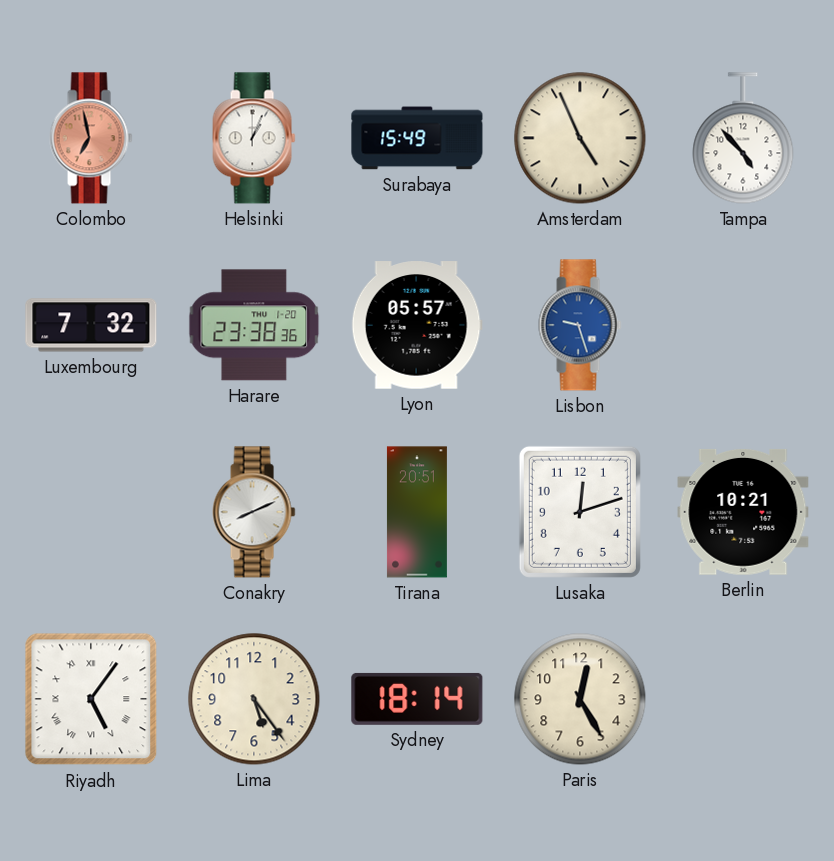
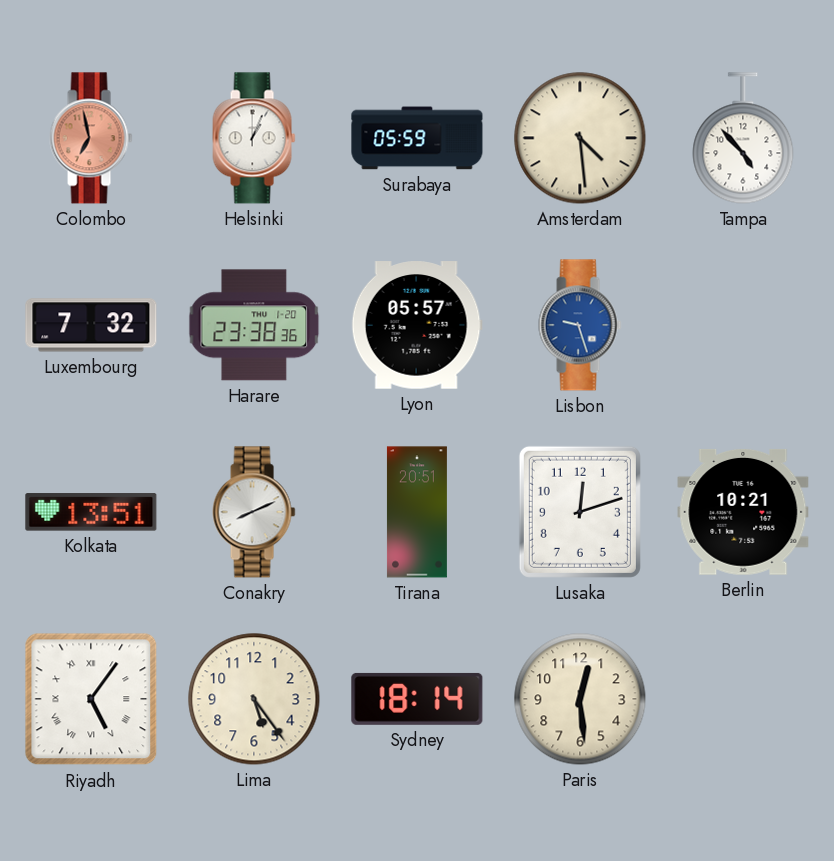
Surabaya: 15:49 -> 05:59
Amsterdam: 4:56 -> 4:29
Kolkata: none -> 13:51
Paris: 12:25 -> 12:29
